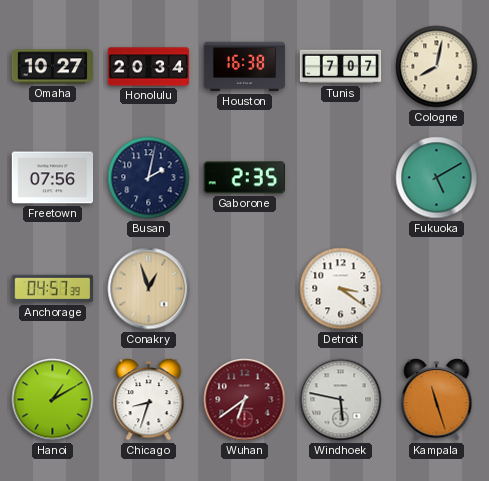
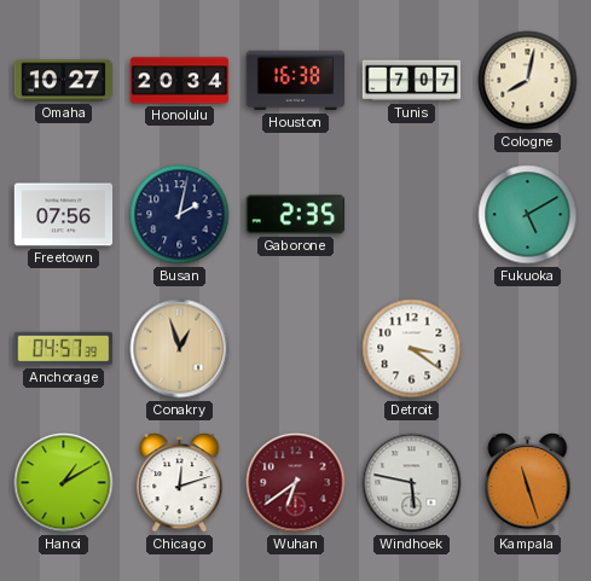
Chicago: 8:33 -> 12:12
